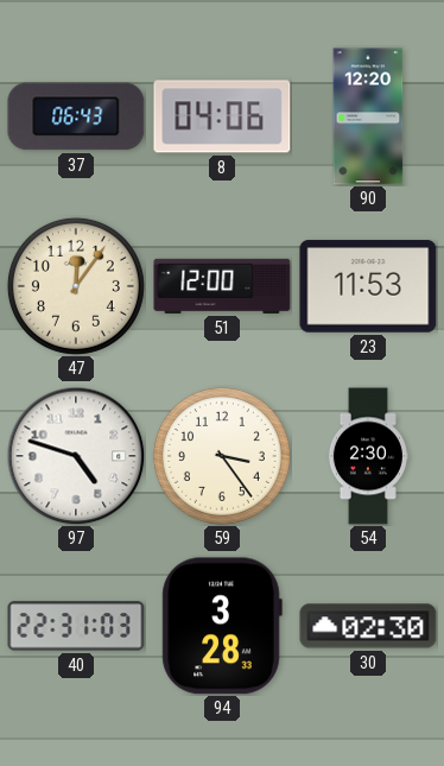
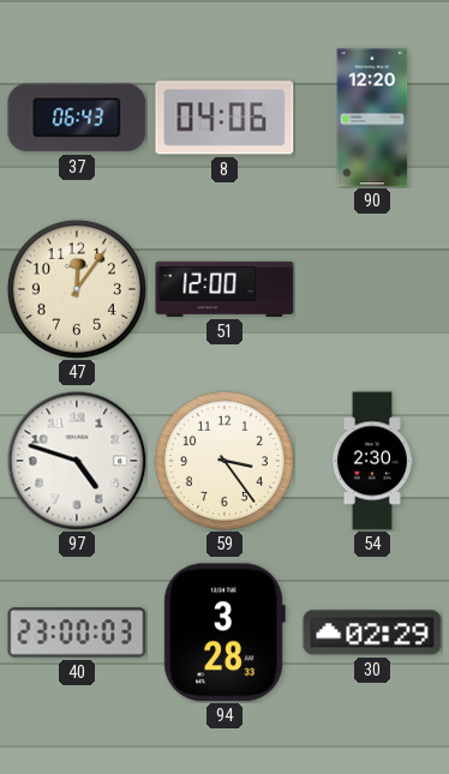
23: 11:53 -> none
40: 22:31 -> 23:00
30: 02:30 -> 02:29
